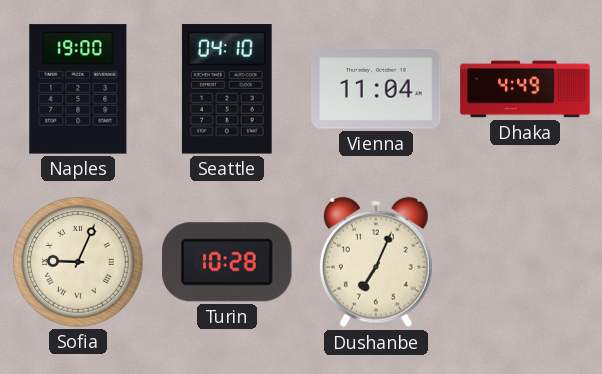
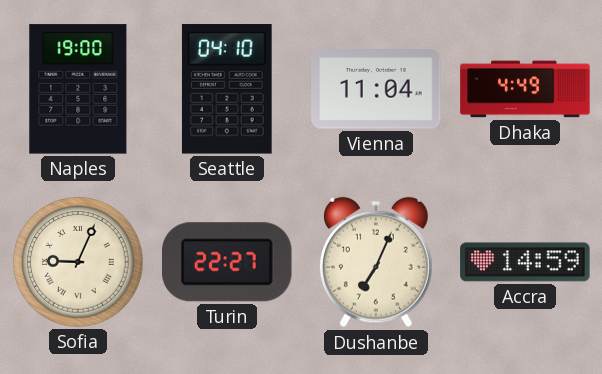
Turin: 10:28 -> 22:27
Accra: none -> 14:59
